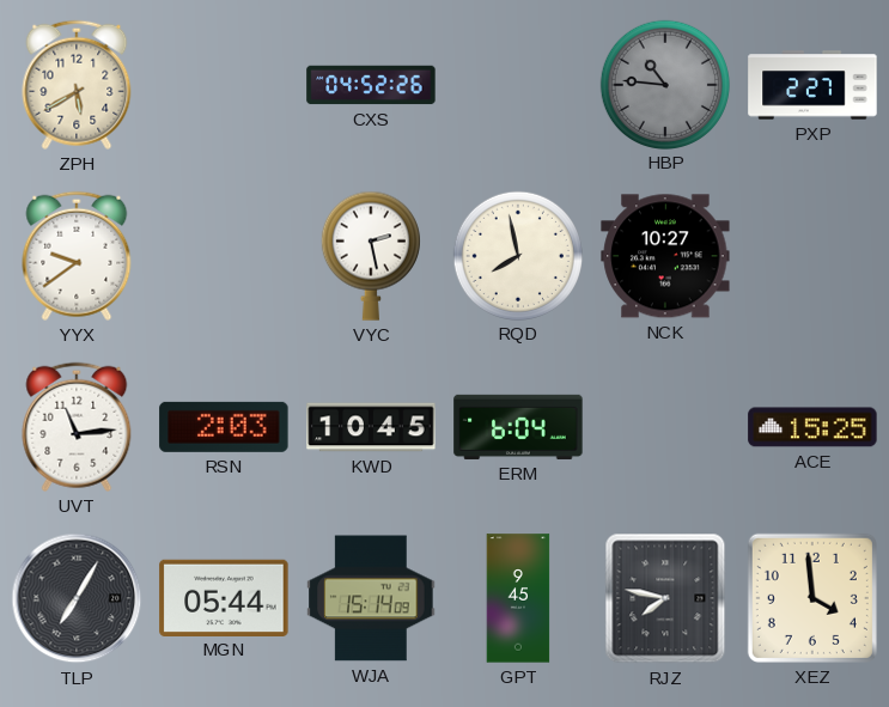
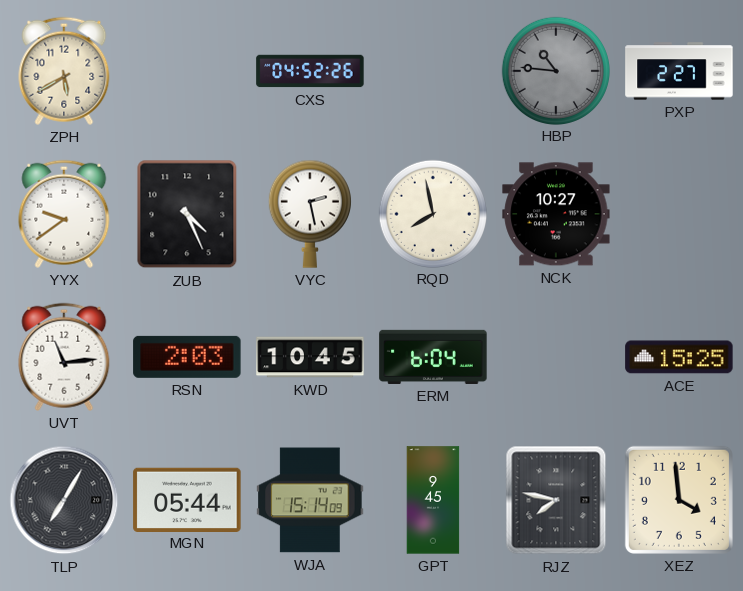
ZUB: none -> 4:26
